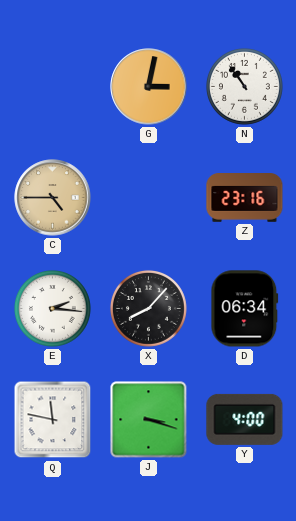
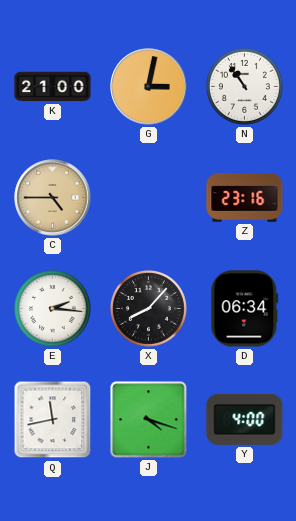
K: none -> 21:00
Q: 11:47 -> 11:43
J: 3:18 -> 4:18
